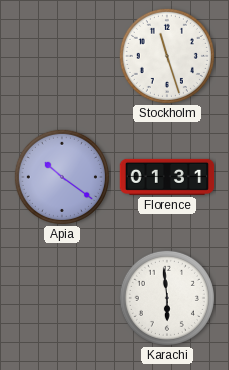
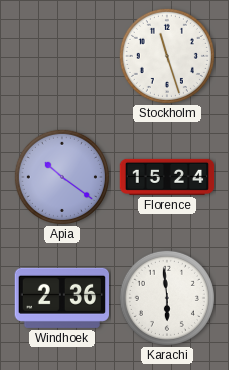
Florence: 01:31 -> 15:24
Windhoek: none -> 2:36
